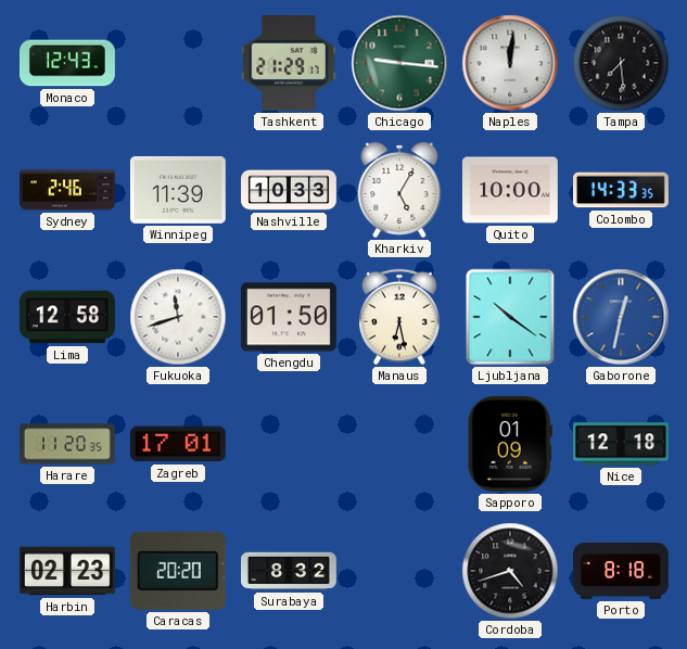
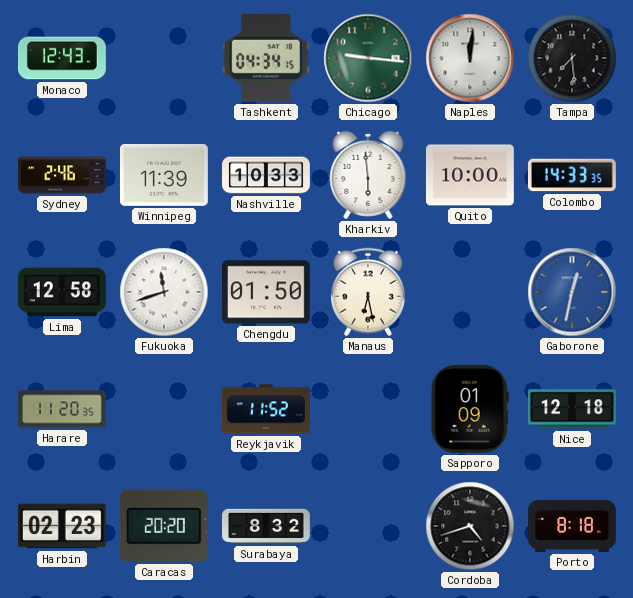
Tashkent: 21:29 -> 04:34
Kharkiv: 5:05 -> 5:59
Ljubljana: 10:21 -> none
Zagreb: 17:01 -> none
Reykjavik: none -> 11:52
